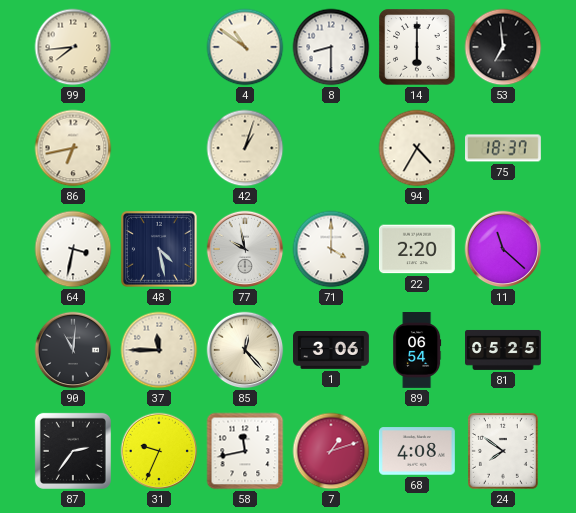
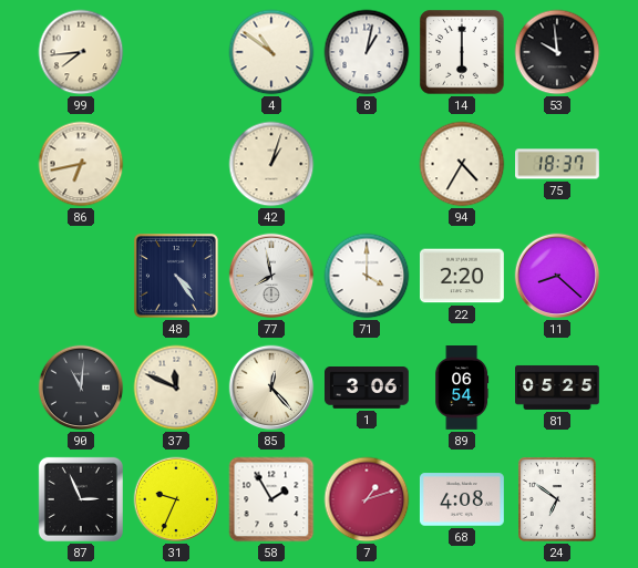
8: 8:30 -> 1:02
53: 6:59 -> 9:59
64: 3:32 -> none
48: 4:28 -> 4:24
77: 9:58 -> 7:58
11: 11:22 -> 8:22
37: 11:45 -> 11:49
87: 2:36 -> 2:56
58: 11:43 -> 1:55
24: 7:51 -> 6:51
